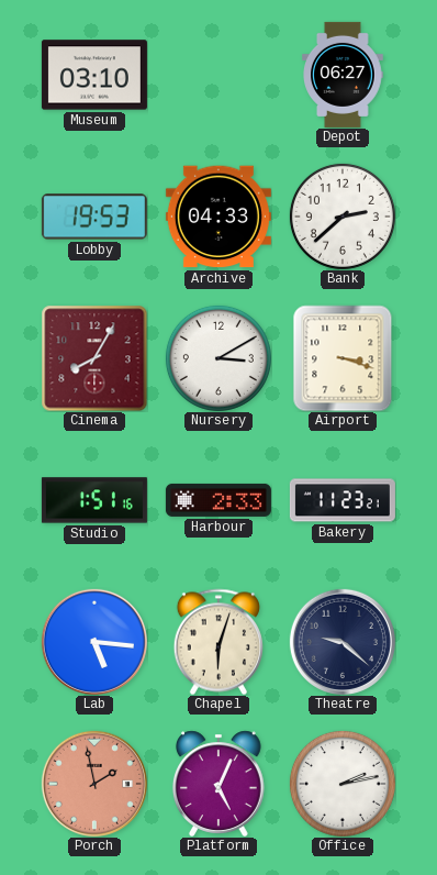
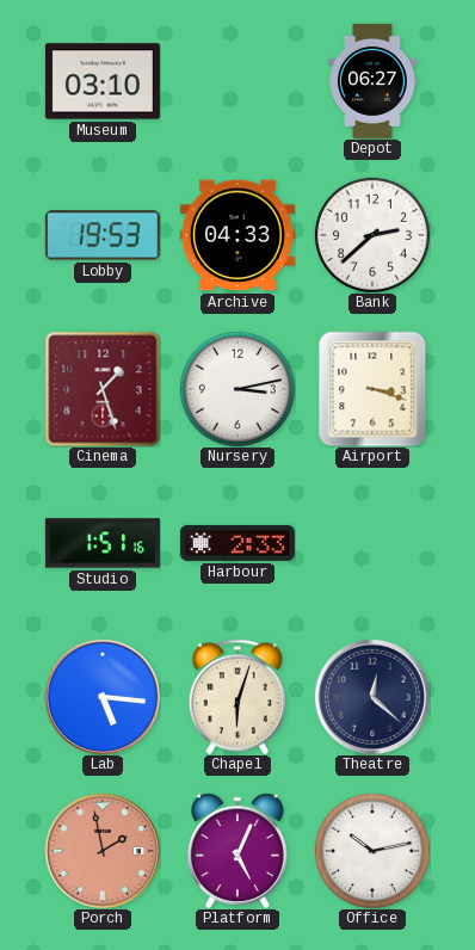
Cinema: 8:05 -> 1:27
Nursery: 3:10 -> 3:13
Bakery: 11:23 -> none
Theatre: 9:22 -> 12:22
Office: 2:13 -> 10:13
